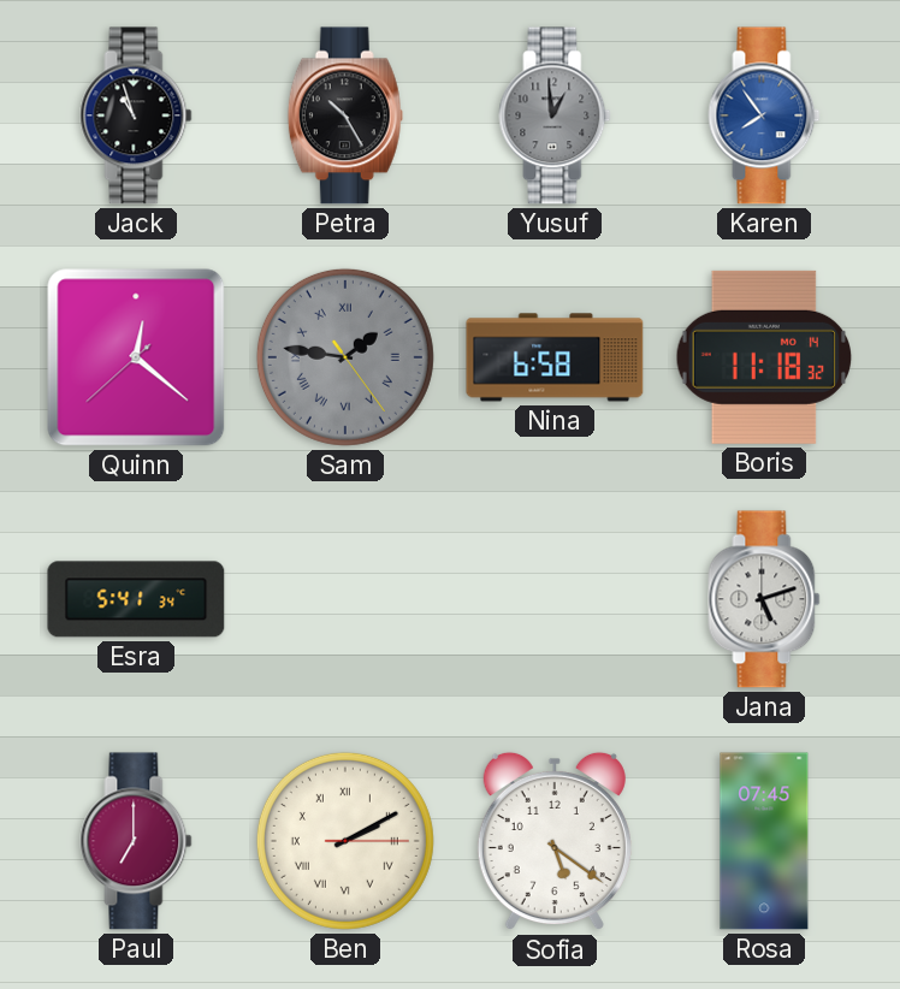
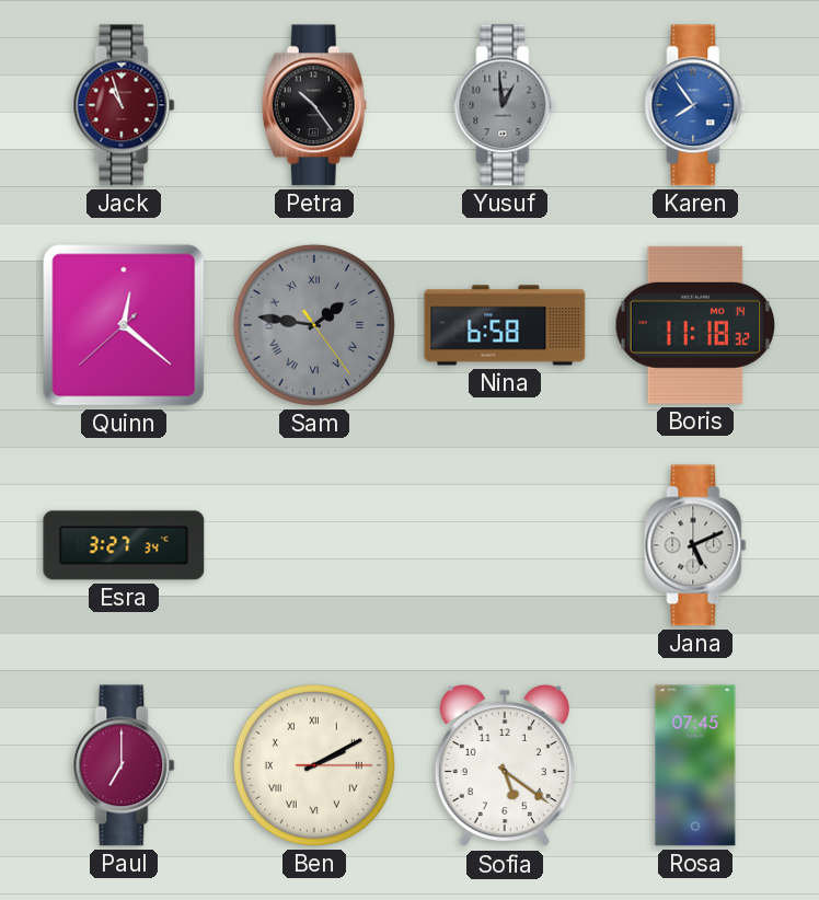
Jack dial: black -> burgundy
Petra: 10:25 -> 10:24
Esra: 5:41 -> 3:27
Jana: 5:12 -> 5:11
